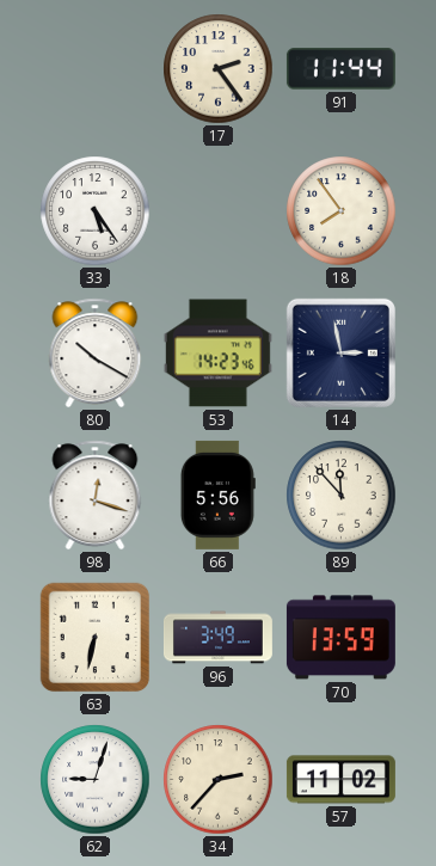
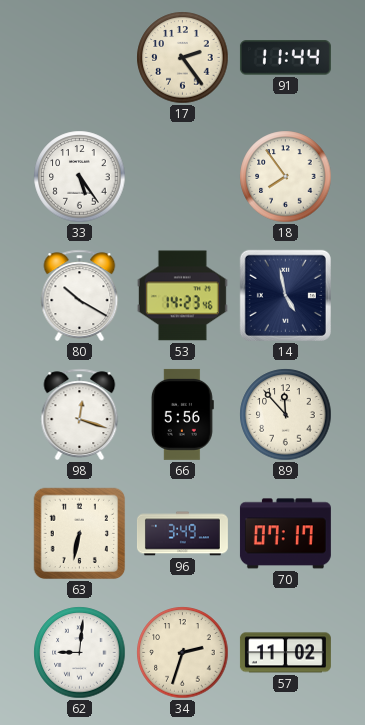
14: 2:58 -> 4:58
70: 13:59 -> 07:17
62: 9:03 -> 9:01
34: 2:37 -> 2:33
